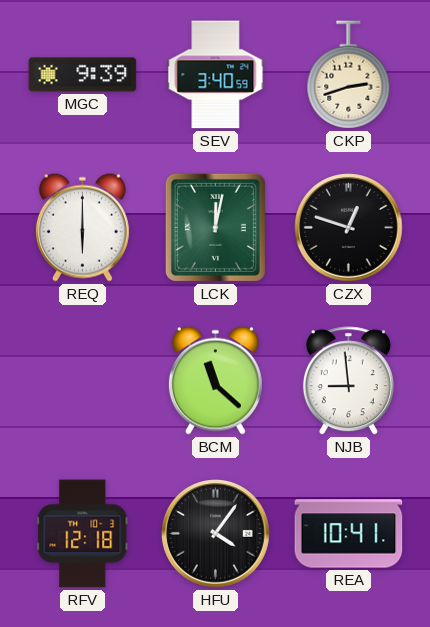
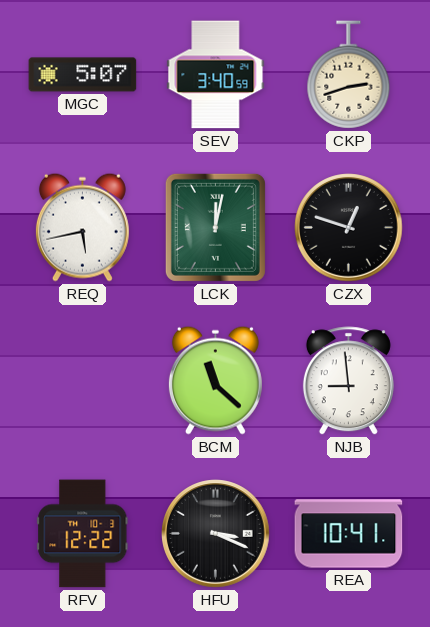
MGC: 9:39 -> 5:07
REQ: 6:00 -> 5:43
RFV: 12:18 -> 12:22
HFU: 4:06 -> 3:19
